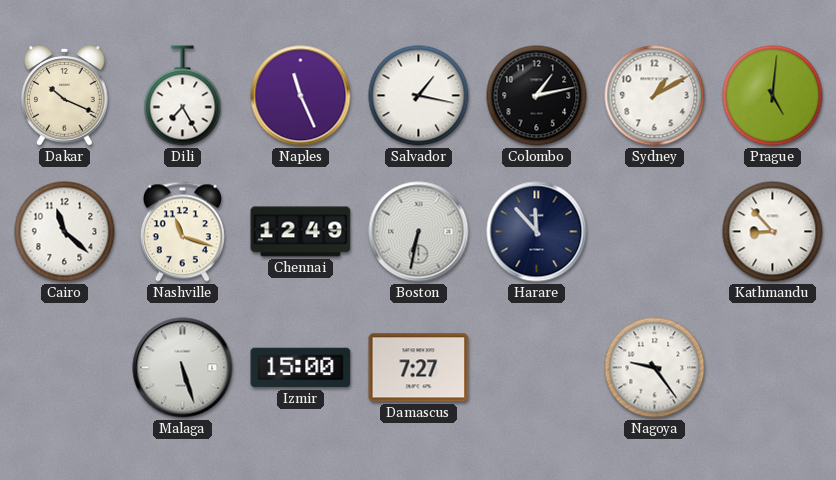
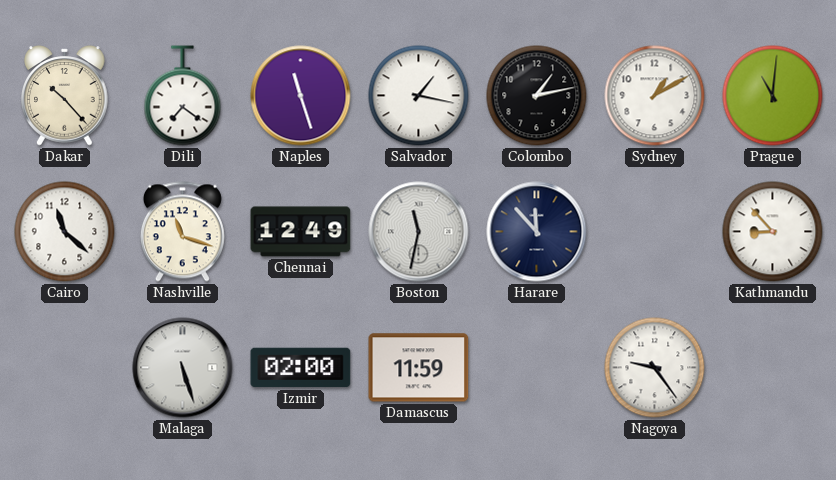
Dakar: 10:19 -> 10:23
Dili: 7:25 -> 7:21
Naples: 11:26 -> 11:27
Prague: 5:01 -> 11:01
Boston: 6:32 -> 11:32
Izmir: 15:00 -> 02:00
Damascus: 7:27 -> 11:59
